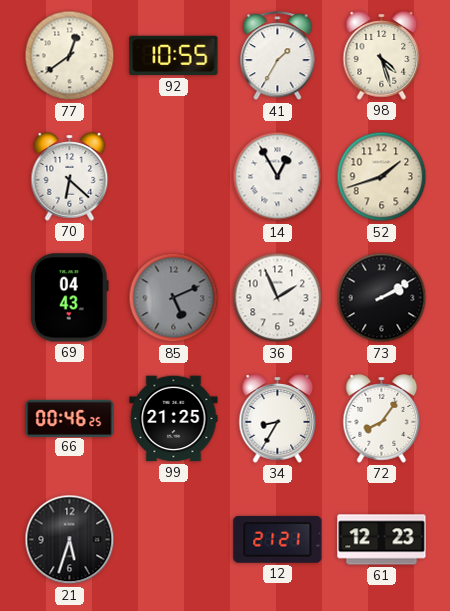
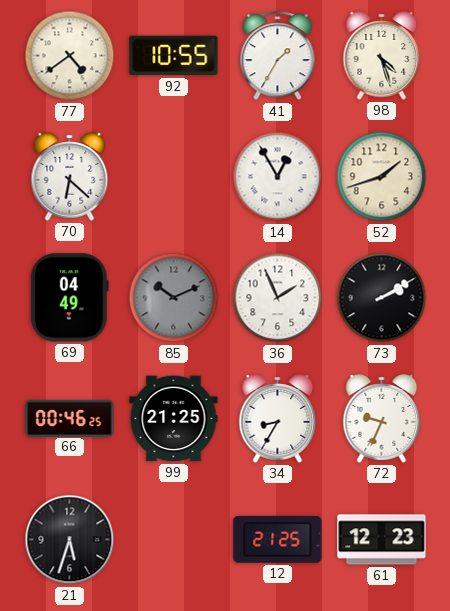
77: 12:39 -> 4:39
69: 04:43 -> 04:49
85: 5:11 -> 10:11
72: 8:06 -> 9:34
12: 21:21 -> 21:25
